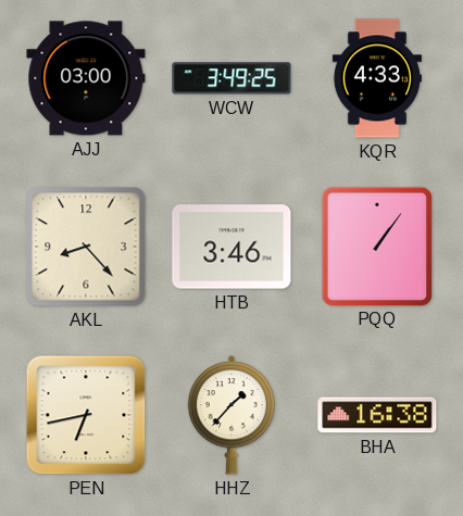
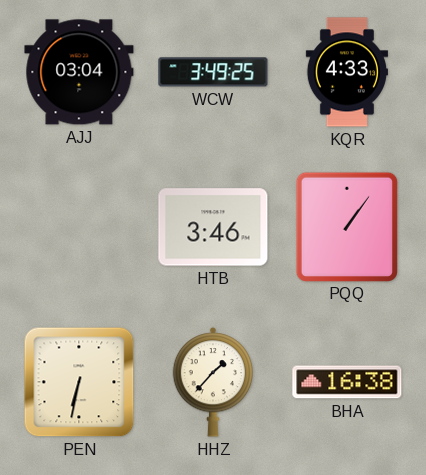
AJJ: 03:00 -> 03:04
AKL: 8:23 -> none
PEN: 6:43 -> 6:32
